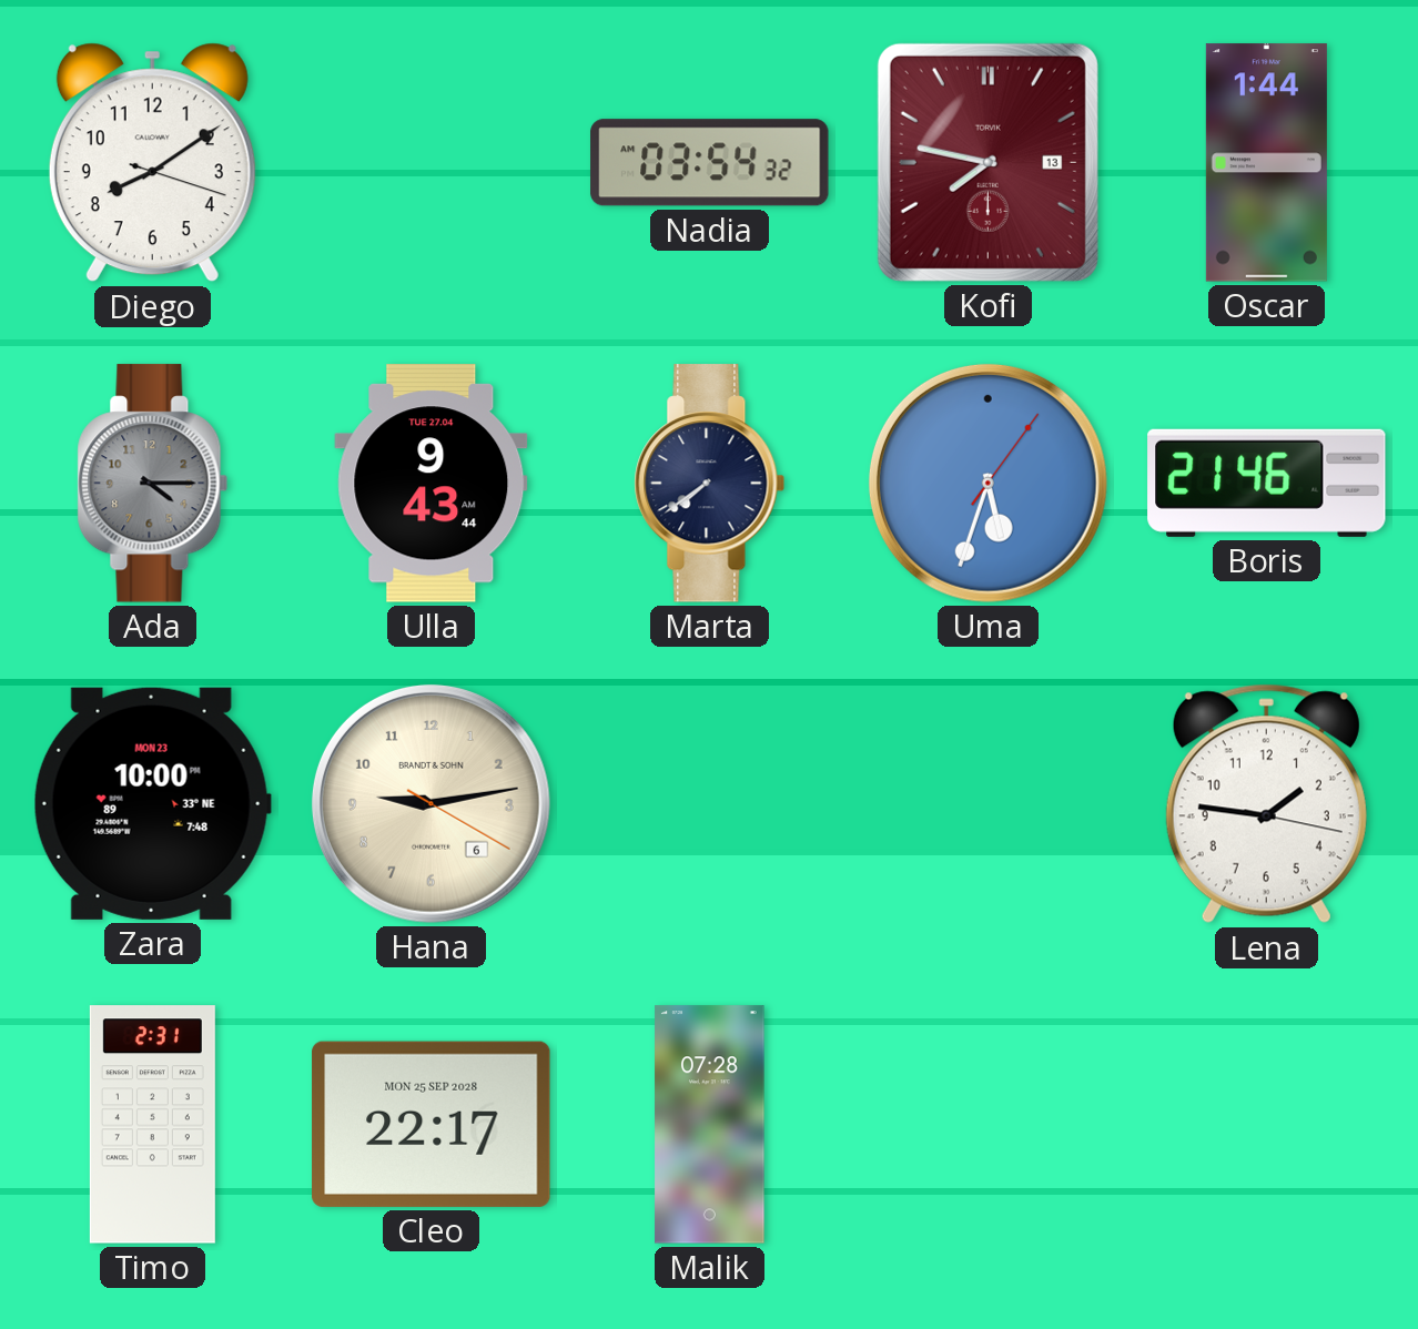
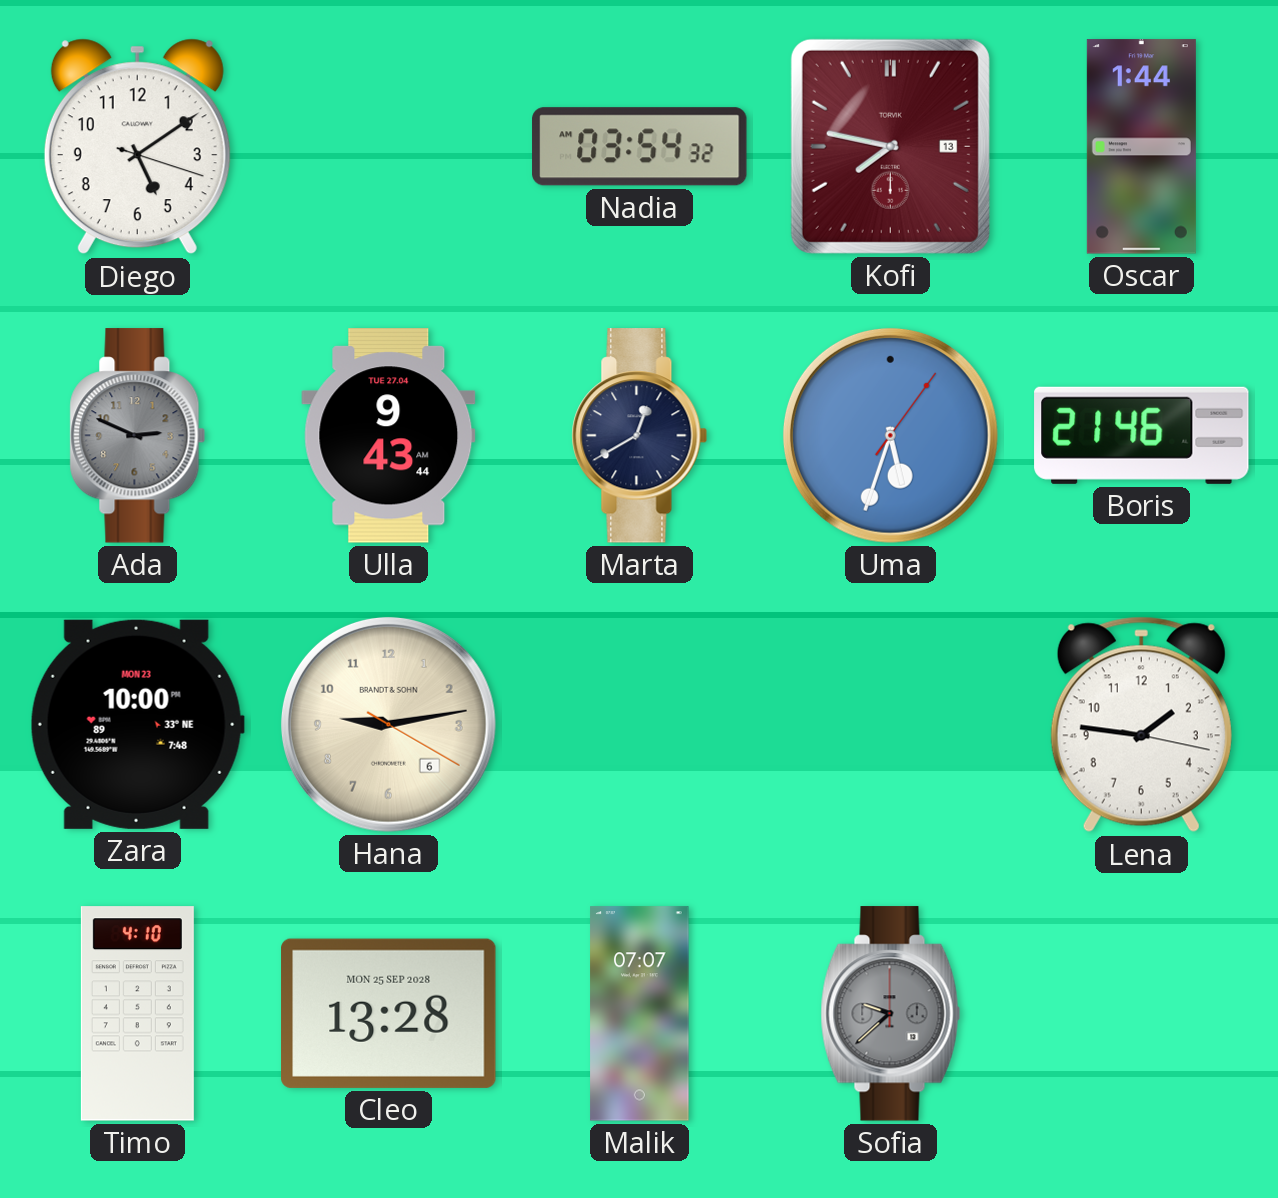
Diego: 8:09 -> 5:09
Ada: 4:15 -> 2:49
Marta: 7:39 -> 12:40
Timo: 2:31 -> 4:10
Cleo: 22:17 -> 13:28
Malik: 07:28 -> 07:07
Sofia: none -> 9:38
